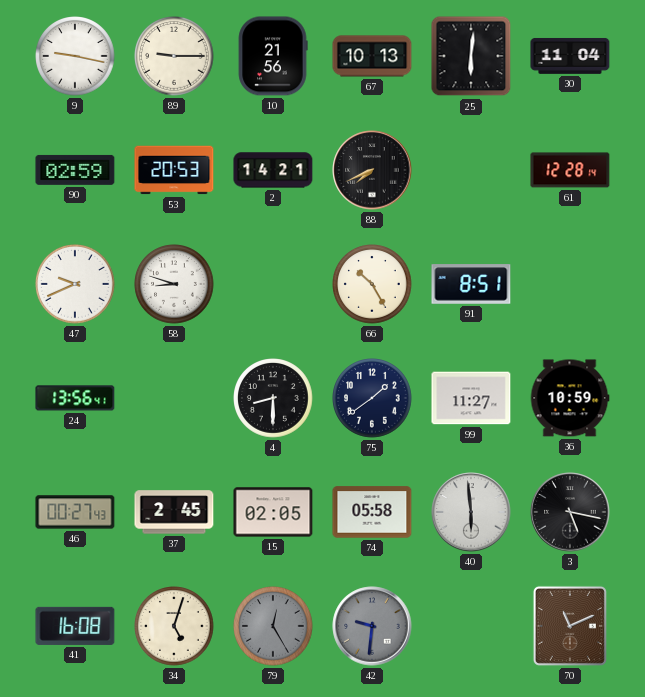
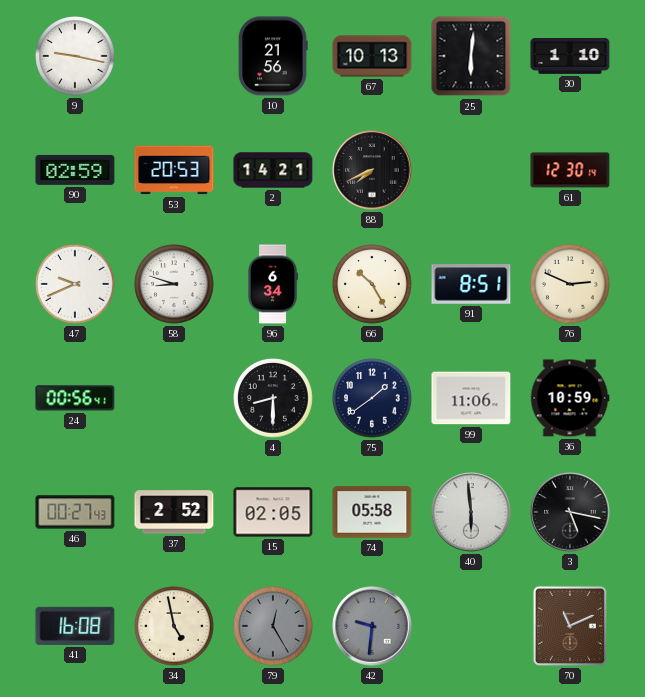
89: 9:15 -> none
30: 11:04 -> 1:10
61: 12:28 -> 12:30
96: none -> 6:34
76: none -> 2:49
24: 13:56 -> 00:56
99: 11:27 -> 11:06
37: 2:45 -> 2:52
34: 5:03 -> 4:58
